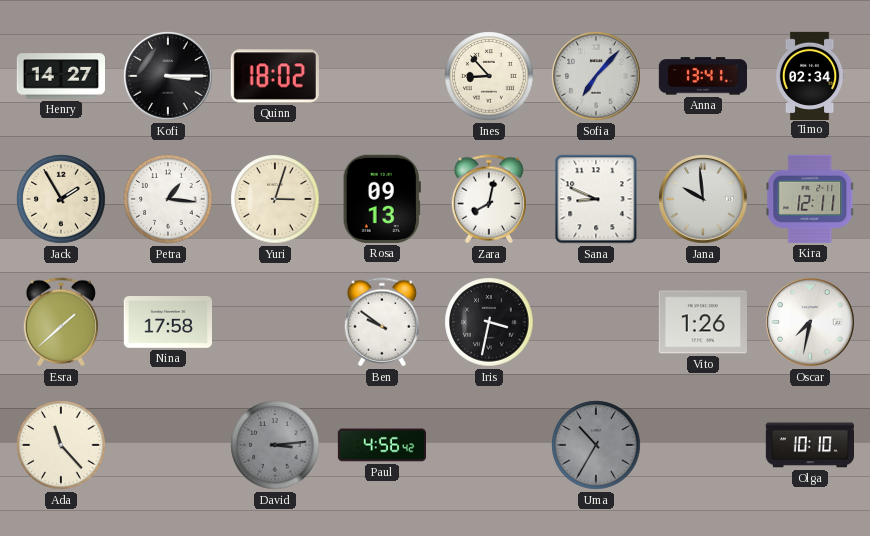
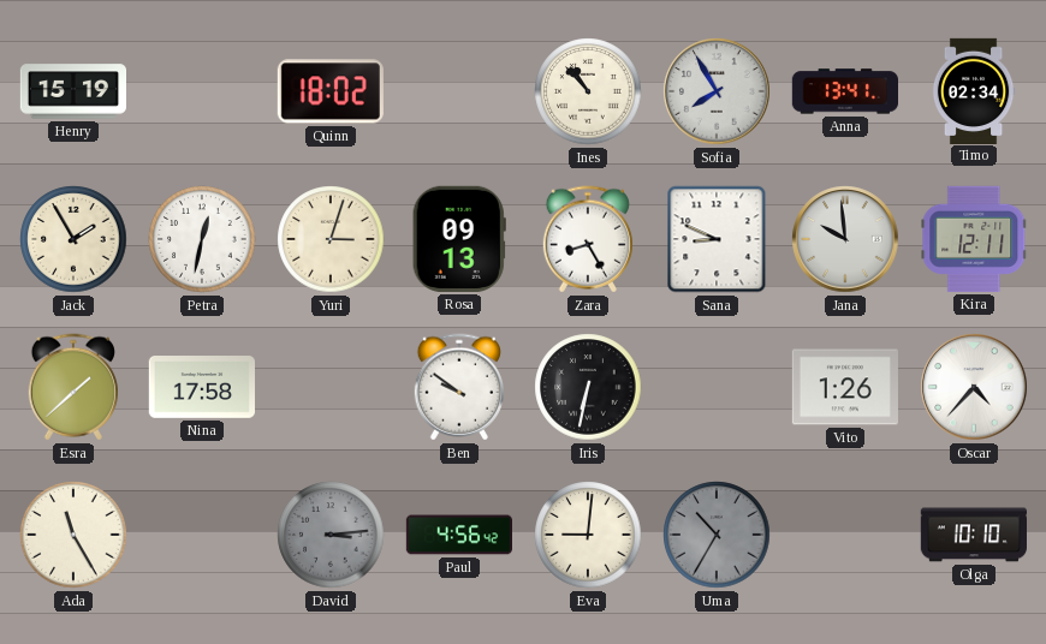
Henry: 14:27 -> 15:19
Kofi: 3:15 -> none
Ines: 8:53 -> 10:53
Sofia: 7:07 -> 7:55
Petra: 1:16 -> 12:32
Zara: 8:02 -> 8:25
Iris: 3:32 -> 6:32
Oscar: 7:32 -> 4:37
Ada: 11:23 -> 11:25
Eva: none -> 9:01
